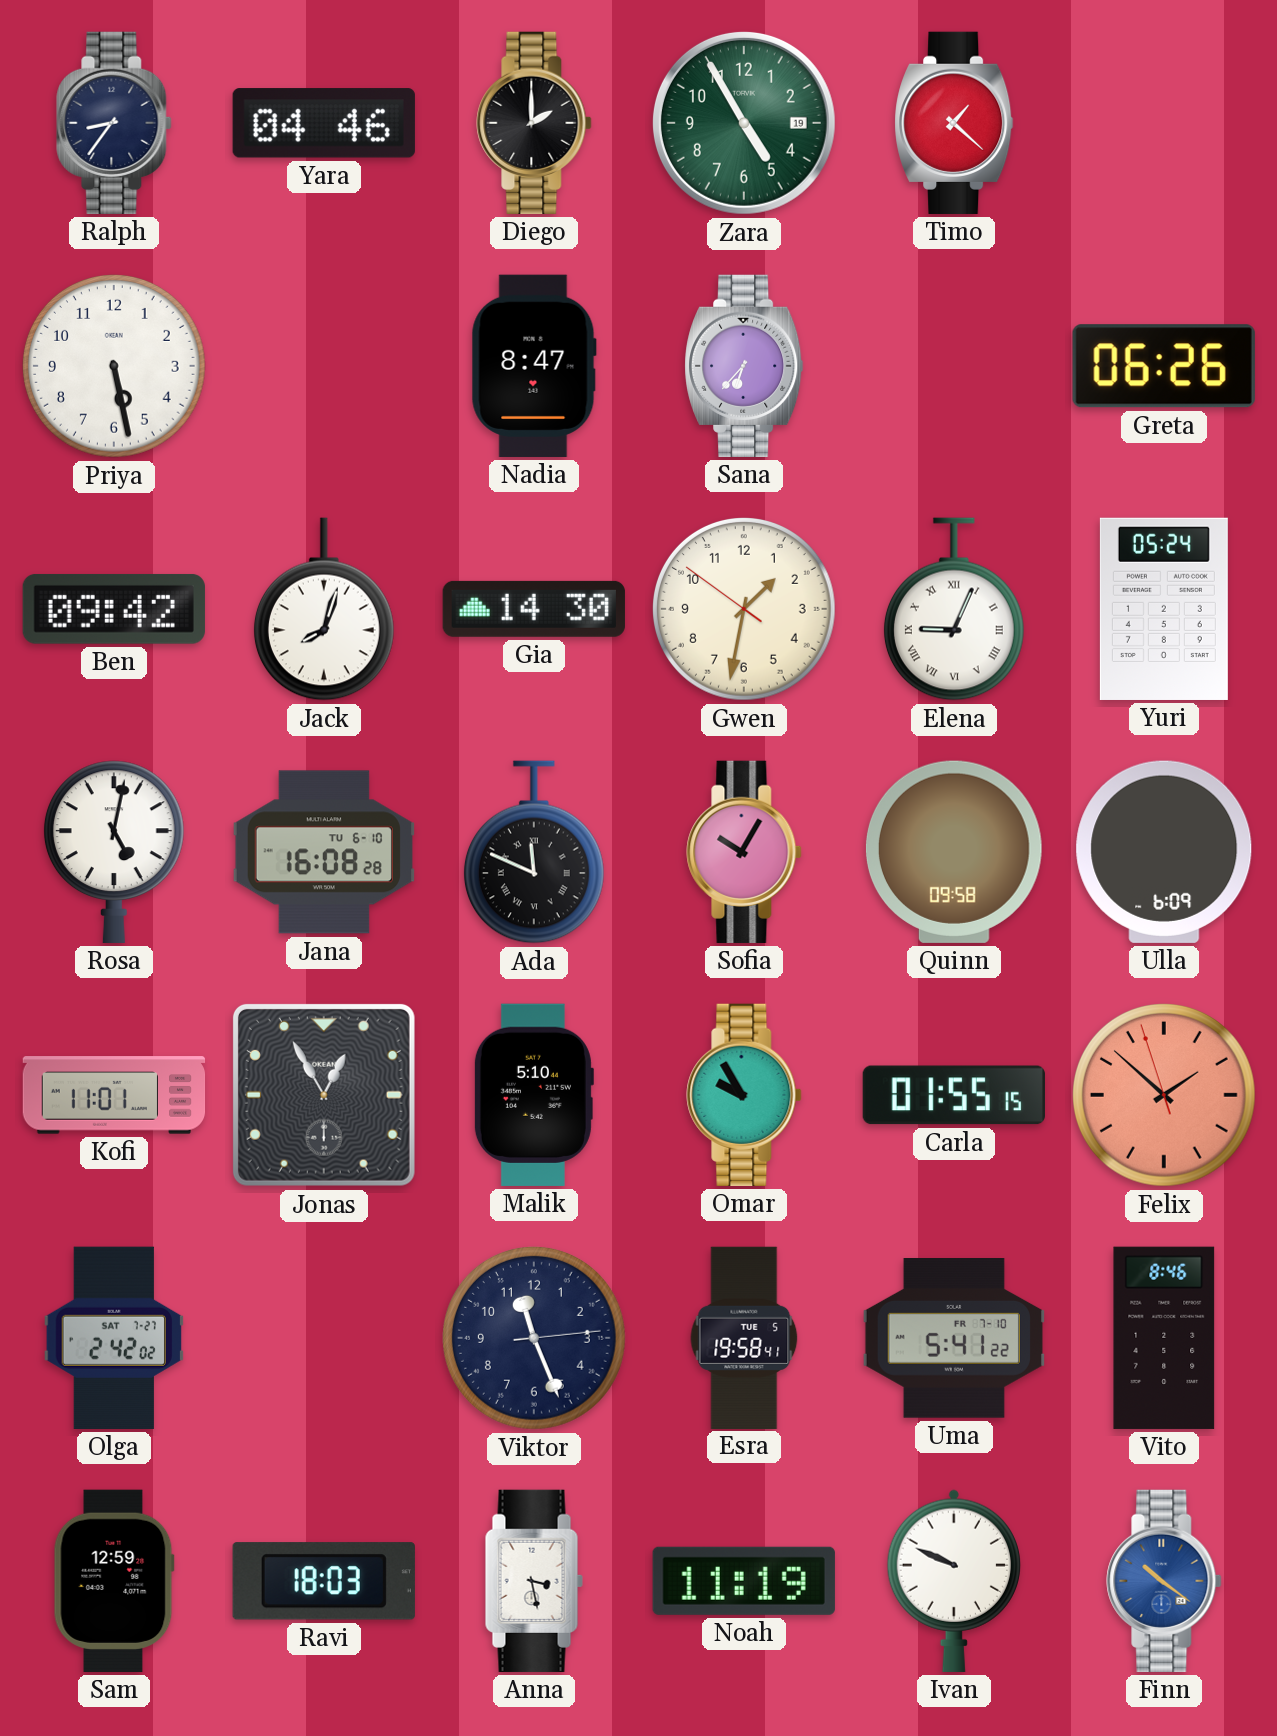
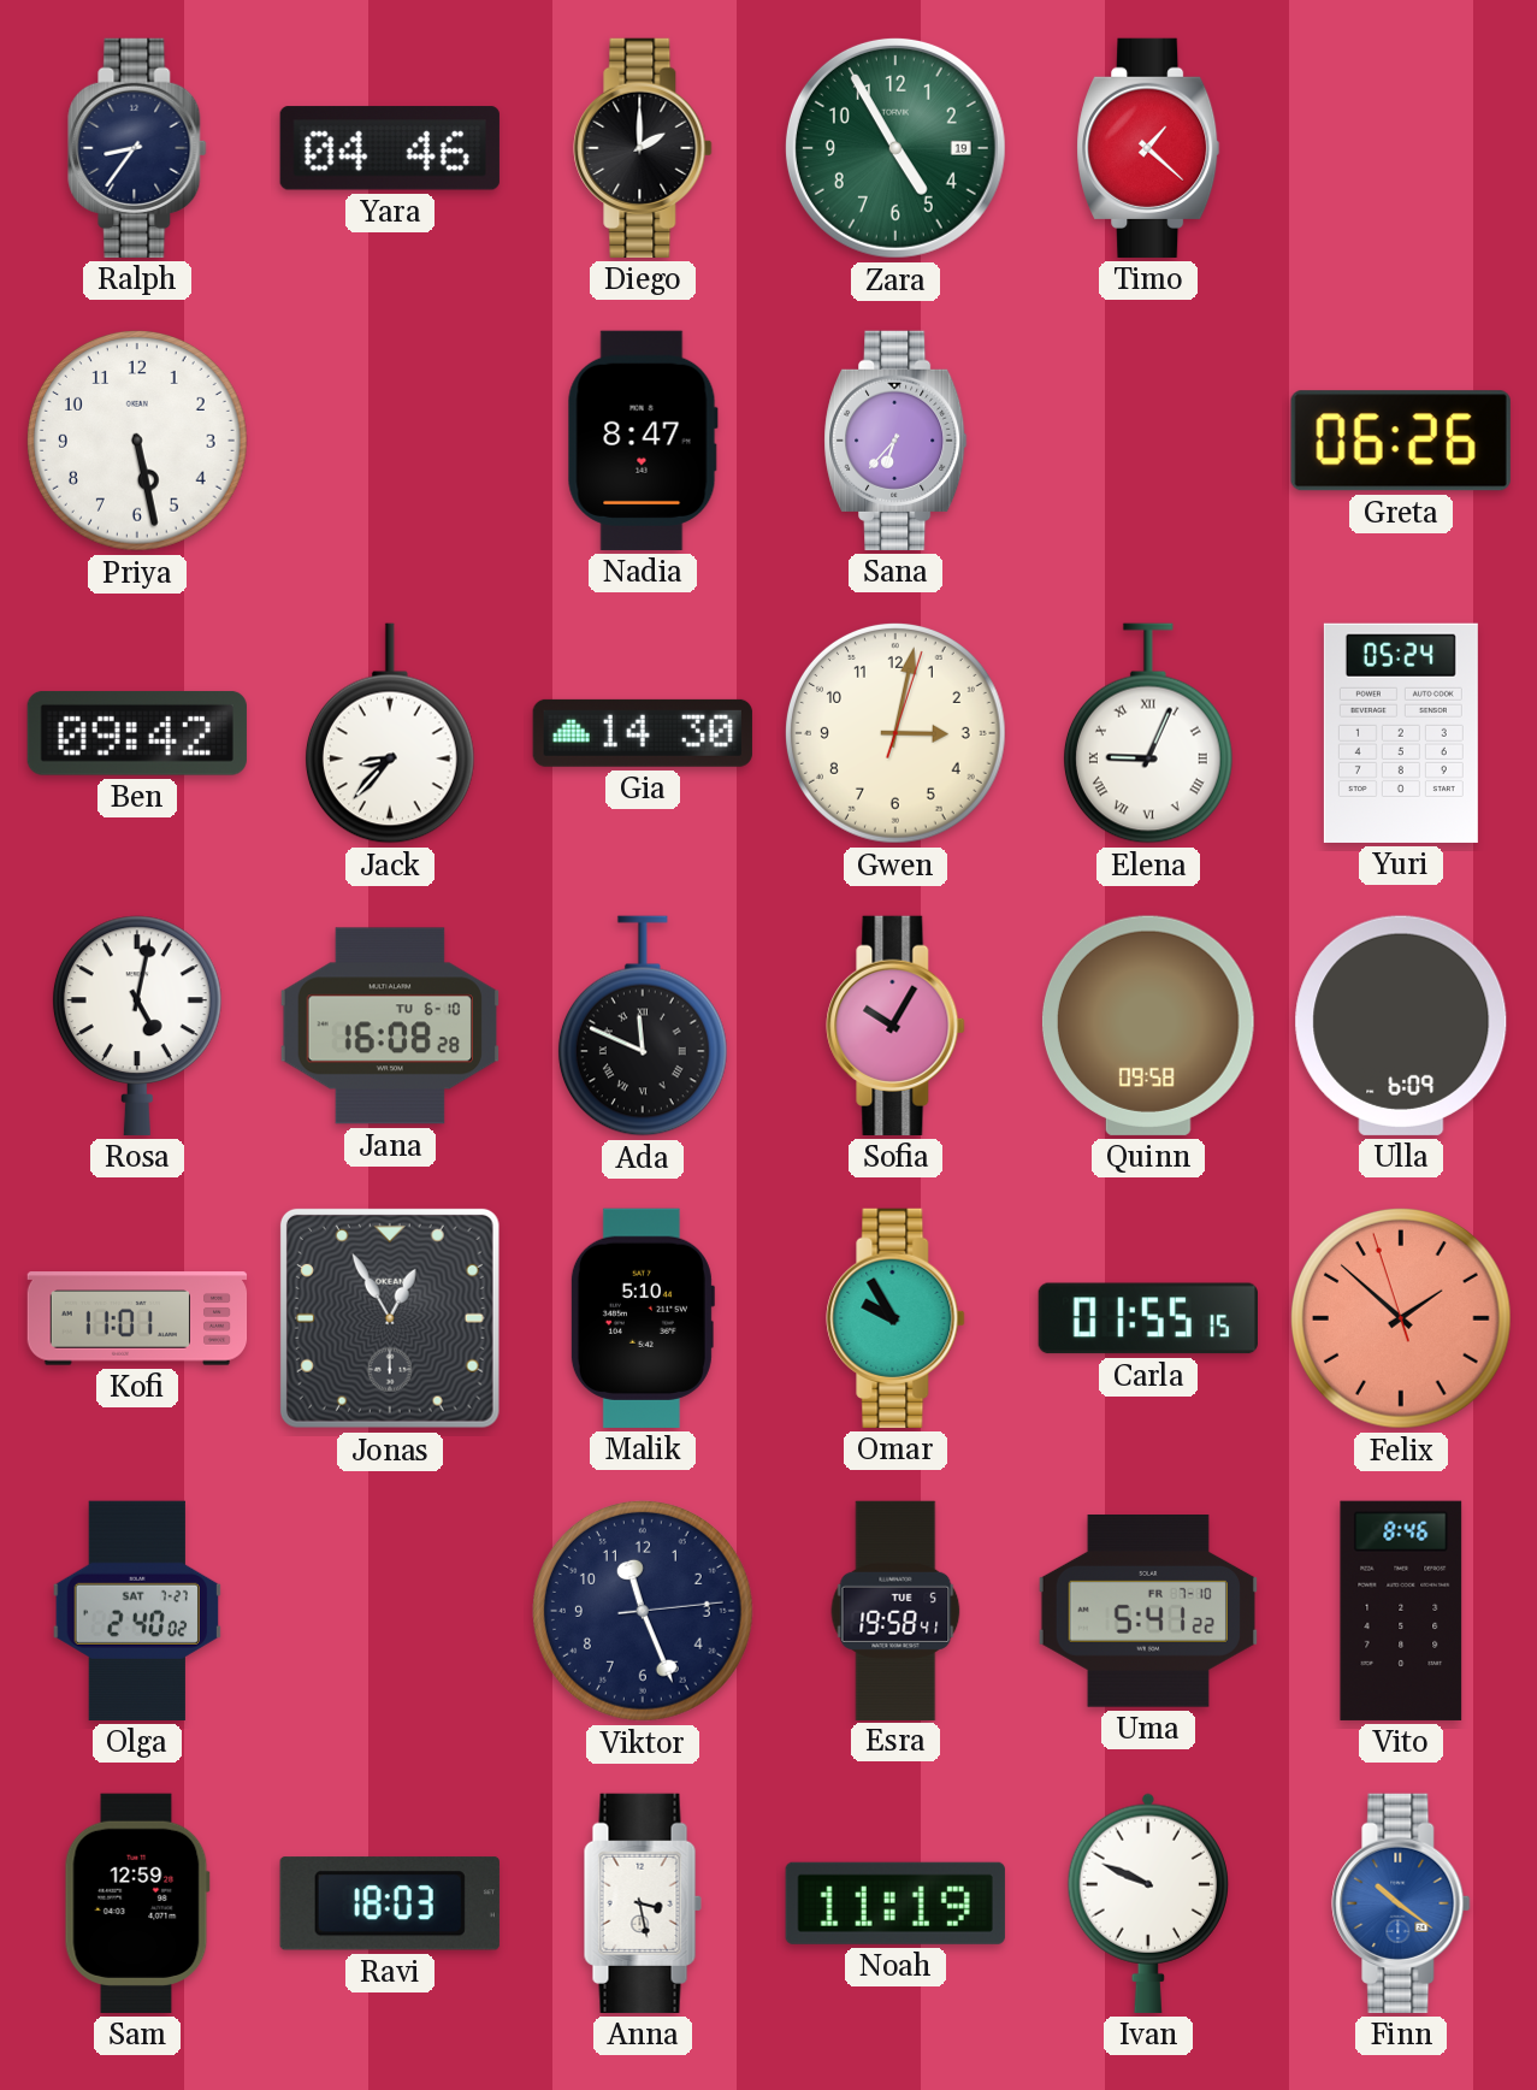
Jack: 8:03 -> 8:37
Gwen: 1:31 -> 3:02
Olga: 2:42 -> 2:40
